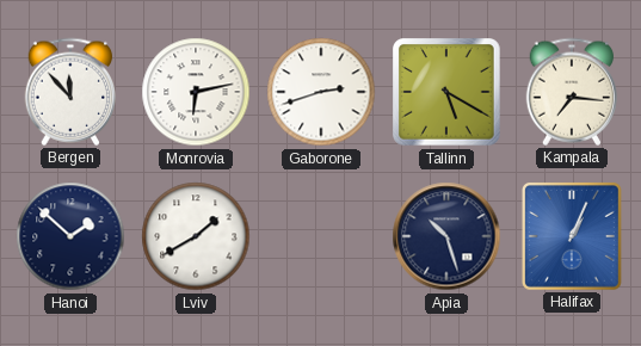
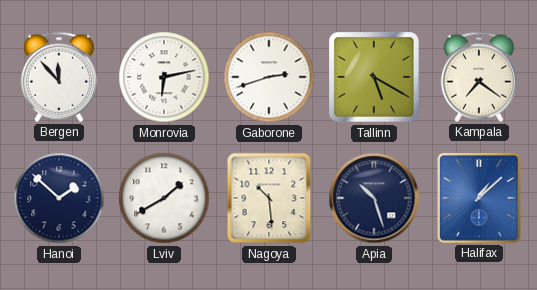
Kampala: 7:16 -> 7:21
Nagoya: none -> 10:29
Halifax: 1:04 -> 1:08
